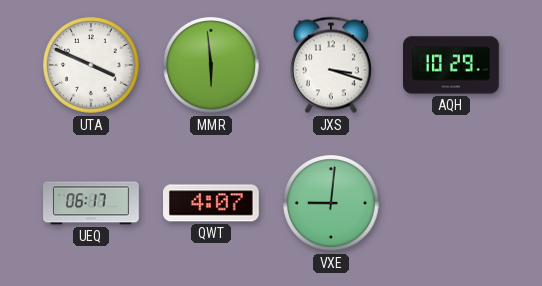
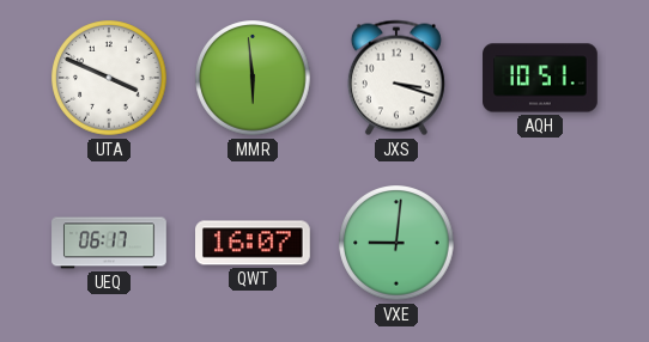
AQH: 10:29 -> 10:51
QWT: 4:07 -> 16:07
